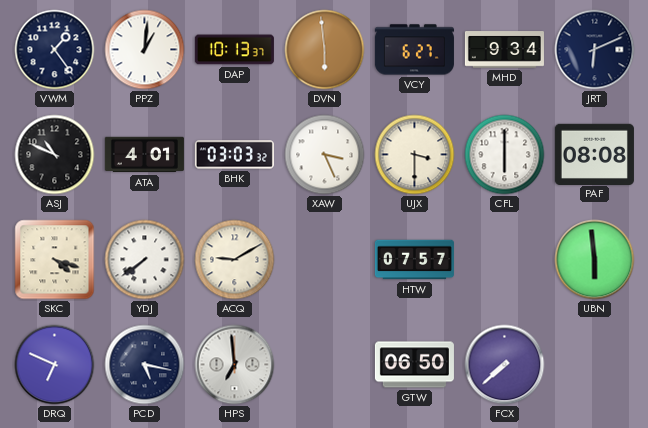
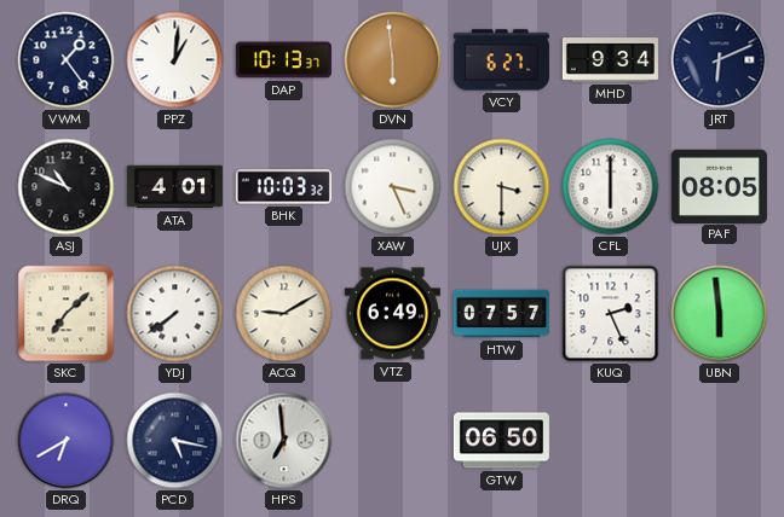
BHK: 03:03 -> 10:03
PAF: 08:08 -> 08:05
SKC: 4:18 -> 7:08
VTZ: none -> 6:49
KUQ: none -> 2:26
DRQ: 6:49 -> 6:40
FCX: 7:38 -> none
